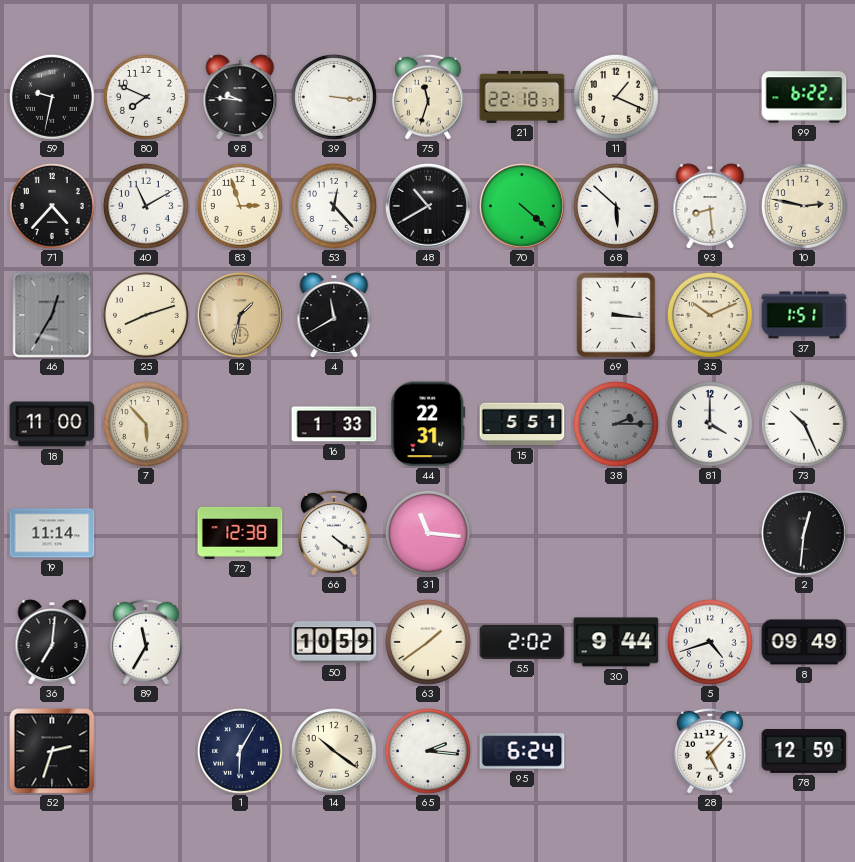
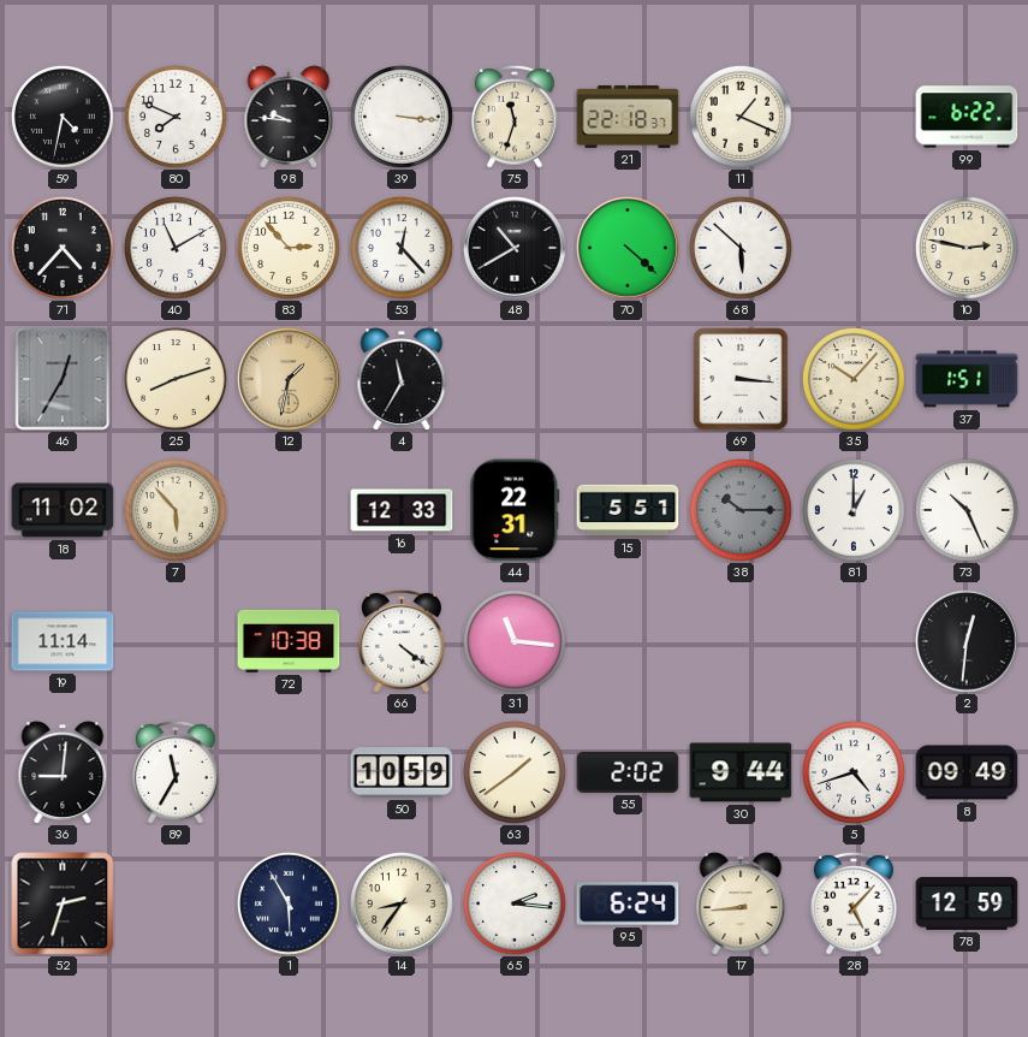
59: 9:32 -> 4:32
83: 2:57 -> 2:53
93: 8:29 -> none
4: 11:40 -> 11:35
35: 10:11 -> 10:07
18: 11:00 -> 11:02
16: 1:33 -> 12:33
38: 2:15 -> 10:15
81: 4:00 -> 1:00
72: 12:38 -> 10:38
36: 7:01 -> 9:01
1: 6:05 -> 5:55
14: 10:21 -> 8:36
17: none -> 8:44
